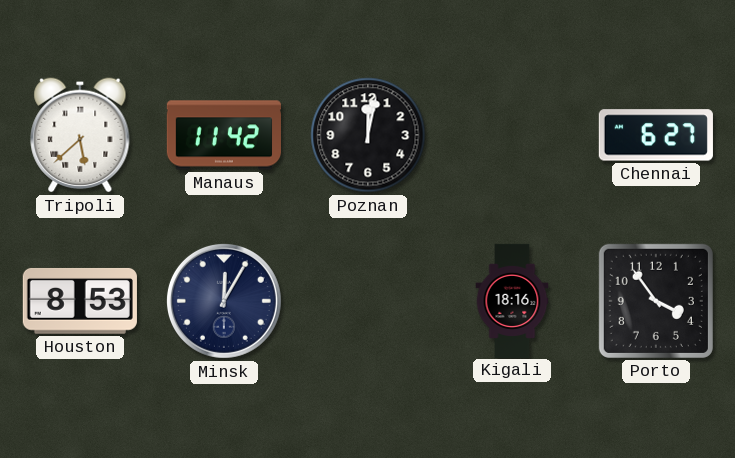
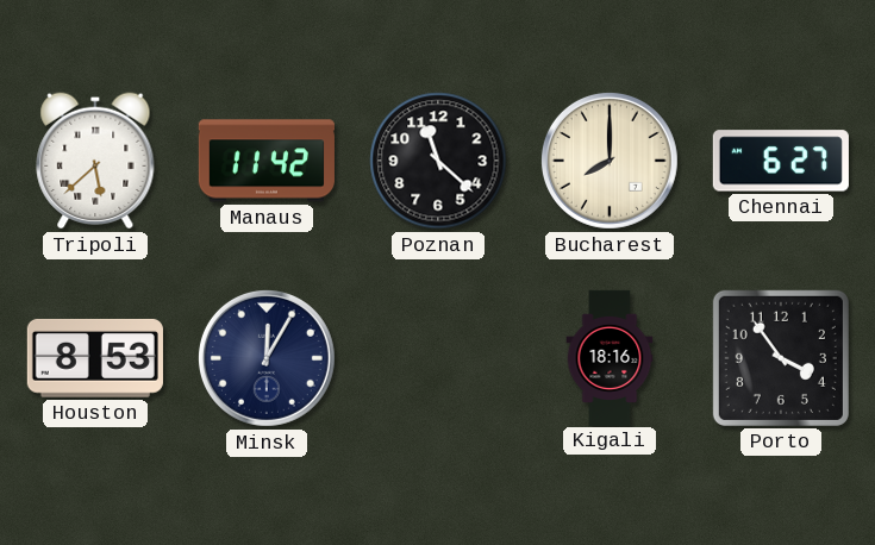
Poznan: 12:02 -> 11:22
Bucharest: none -> 8:00
